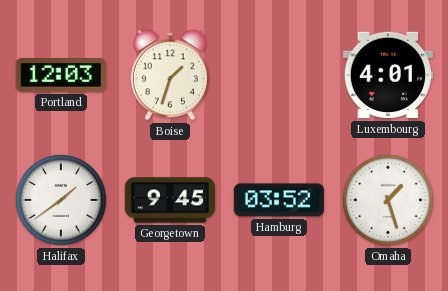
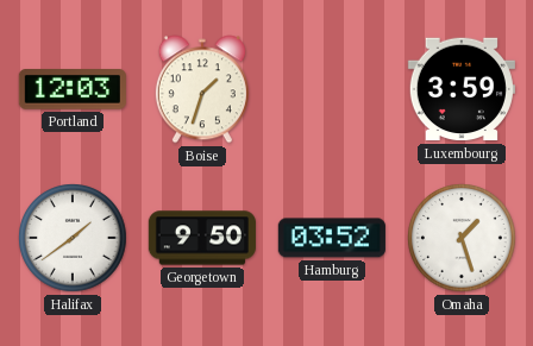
Luxembourg: 4:01 -> 3:59
Georgetown: 9:45 -> 9:50
